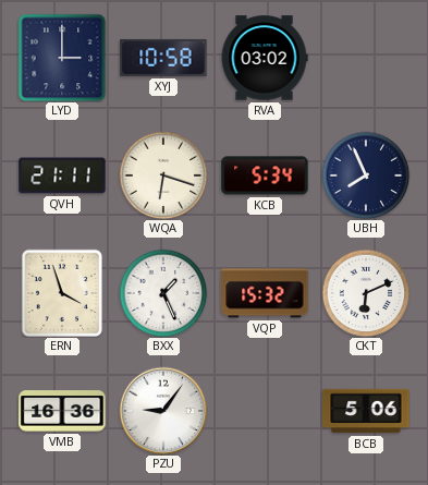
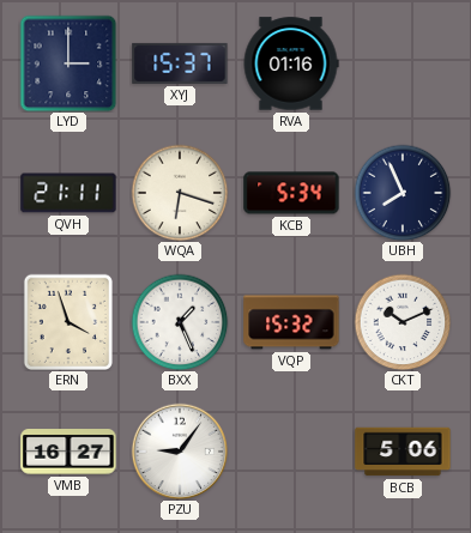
XYJ: 10:58 -> 15:37
RVA: 03:02 -> 01:16
CKT: 6:11 -> 10:11
VMB: 16:36 -> 16:27
